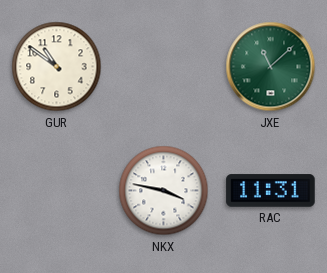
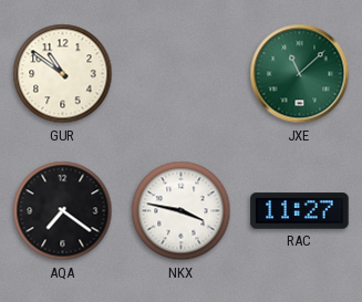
AQA: none -> 7:21
RAC: 11:31 -> 11:27
